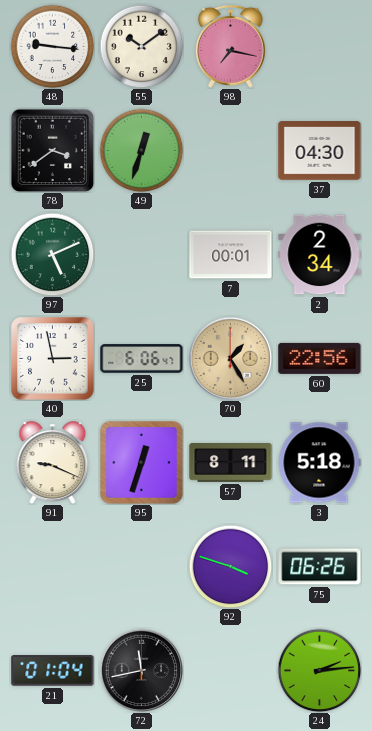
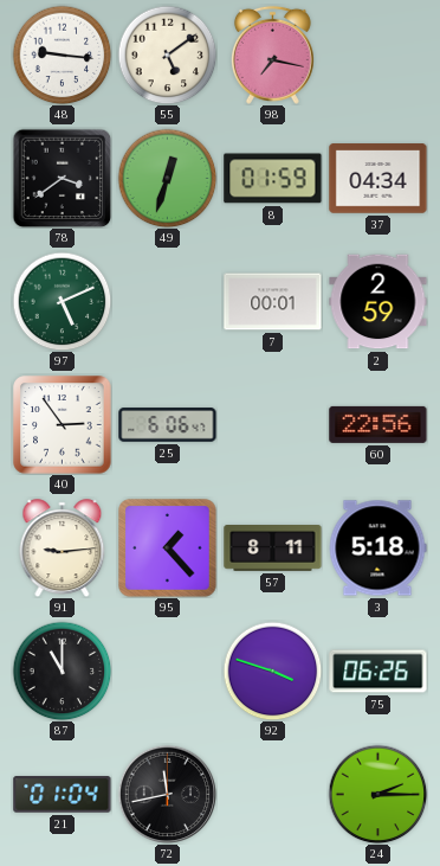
55: 10:09 -> 5:09
8: none -> 01:59
37: 04:30 -> 04:34
2: 2:34 -> 2:59
40: 2:58 -> 2:54
70: 1:25 -> none
91: 9:19 -> 9:14
95: 12:33 -> 1:23
87: none -> 11:00
24: 2:14 -> 2:15
